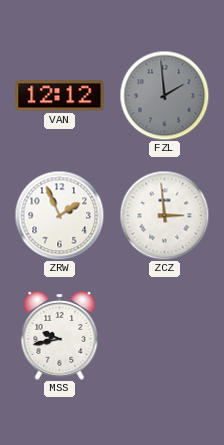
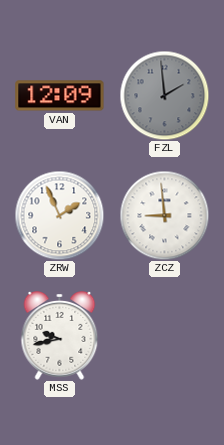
VAN: 12:12 -> 12:09
ZCZ: 2:59 -> 8:59
